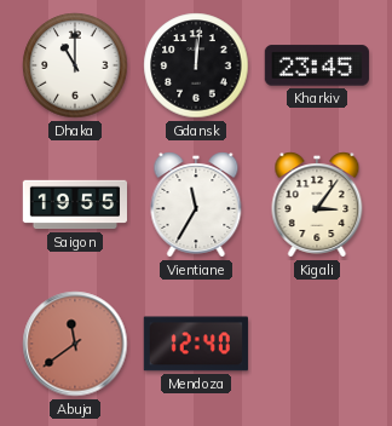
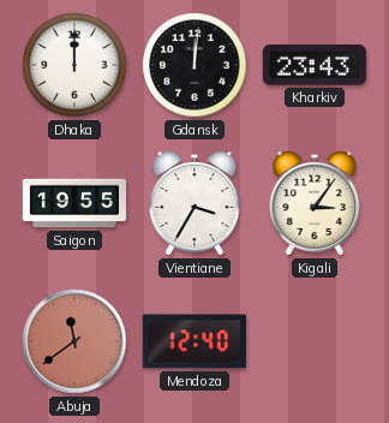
Dhaka: 11:00 -> 12:00
Kharkiv: 23:45 -> 23:43
Vientiane: 11:35 -> 3:35
